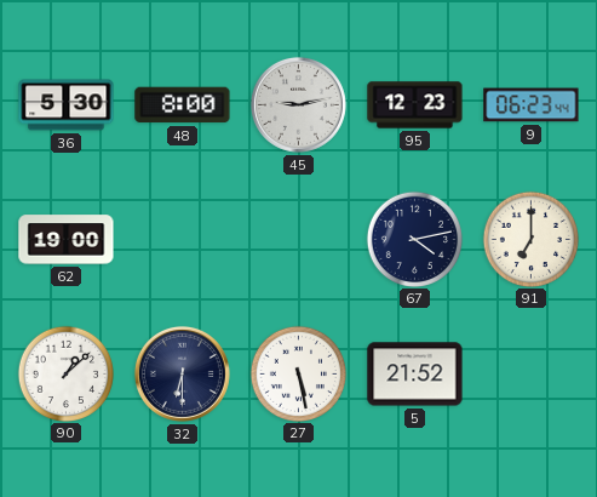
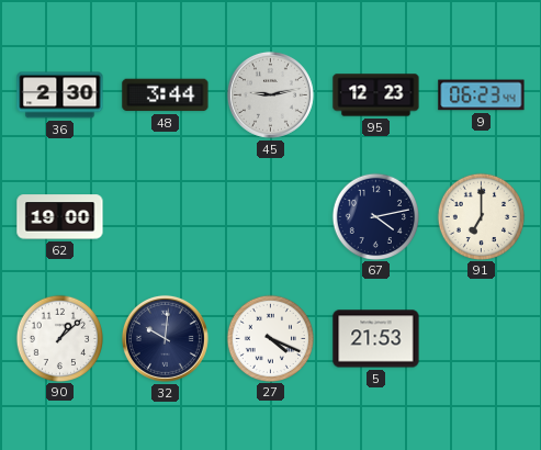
36: 5:30 -> 2:30
48: 8:00 -> 3:44
32: 6:30 -> 10:01
27: 5:28 -> 4:19
5: 21:52 -> 21:53
